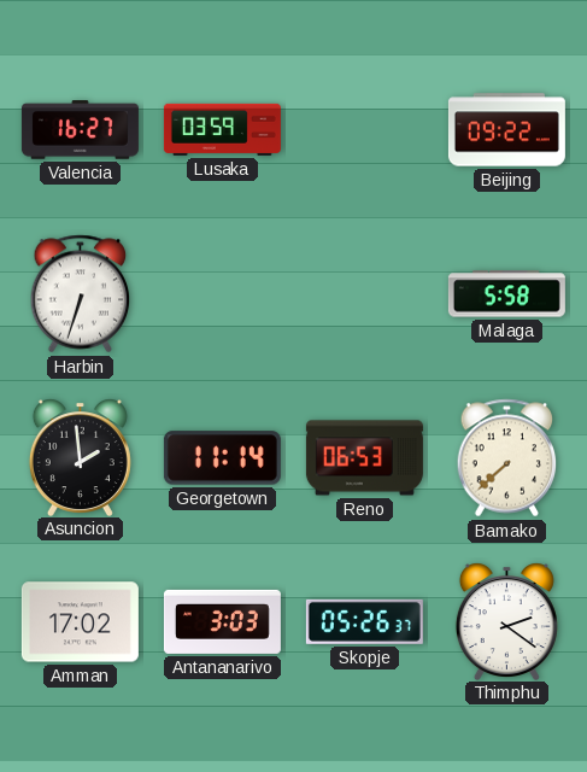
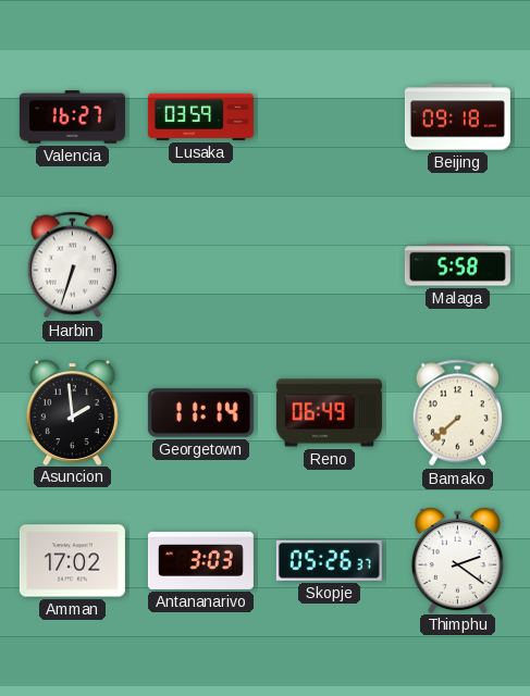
Beijing: 09:22 -> 09:18
Reno: 06:53 -> 06:49
